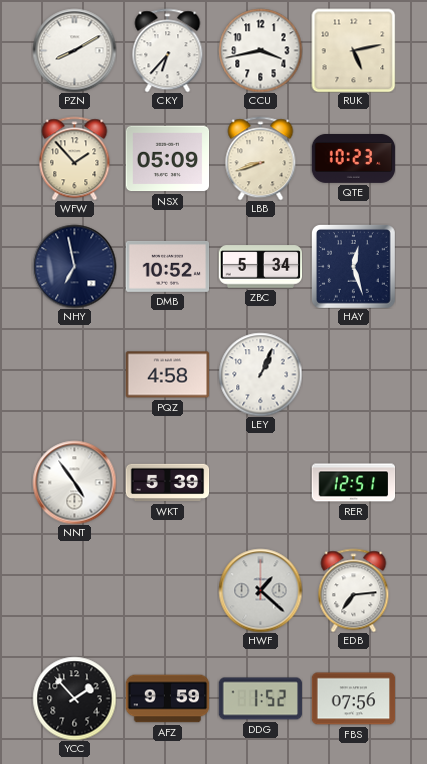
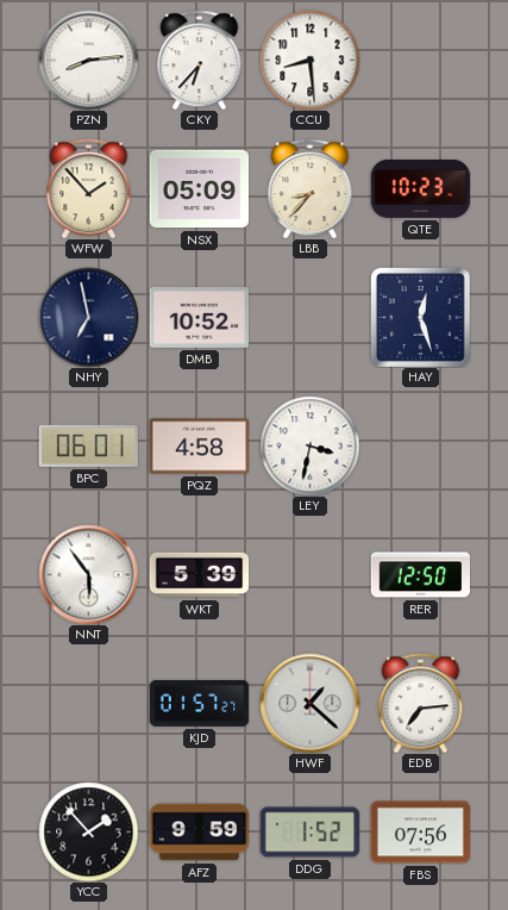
PZN: 8:10 -> 8:14
CCU: 3:43 -> 8:29
RUK: 5:13 -> none
LBB: 8:42 -> 8:37
ZBC: 5:34 -> none
BPC: none -> 06:01
LEY: 1:04 -> 3:32
NNT: 4:54 -> 5:54
RER: 12:51 -> 12:50
KJD: none -> 01:57
